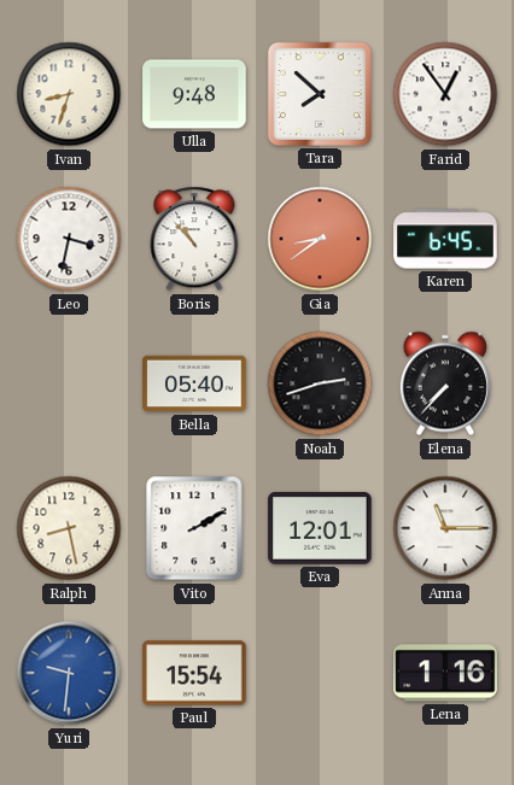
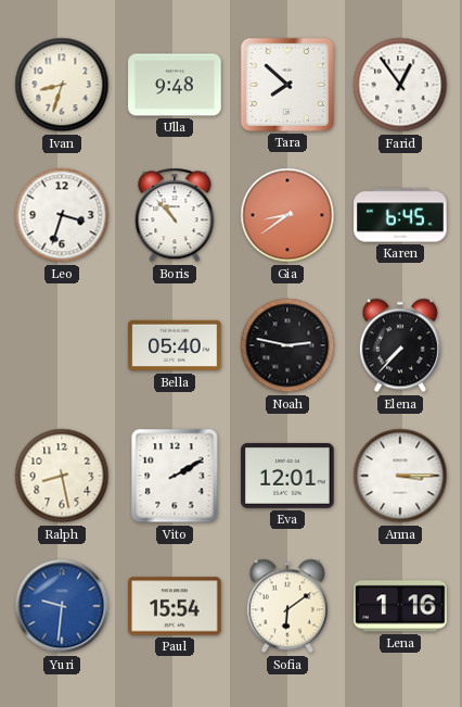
Leo: 3:32 -> 3:33
Noah: 2:42 -> 2:47
Anna: 11:15 -> 3:15
Sofia: none -> 6:09
